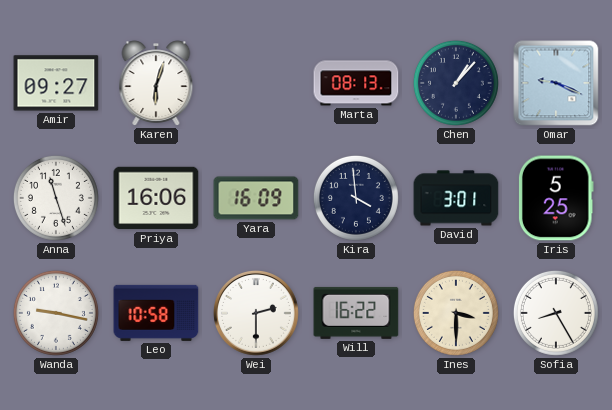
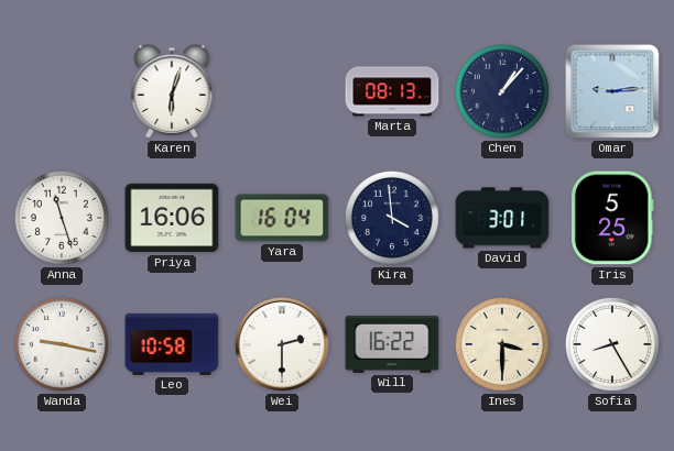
Amir: 09:27 -> none
Omar: 9:19 -> 9:14
Yara: 16:09 -> 16:04
